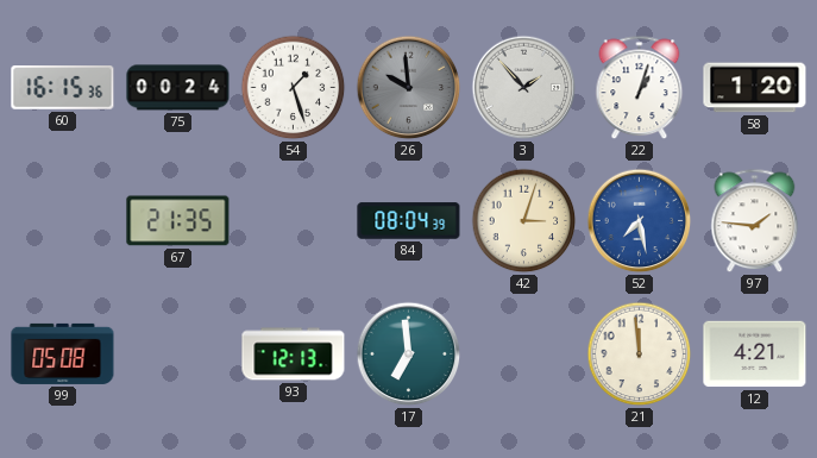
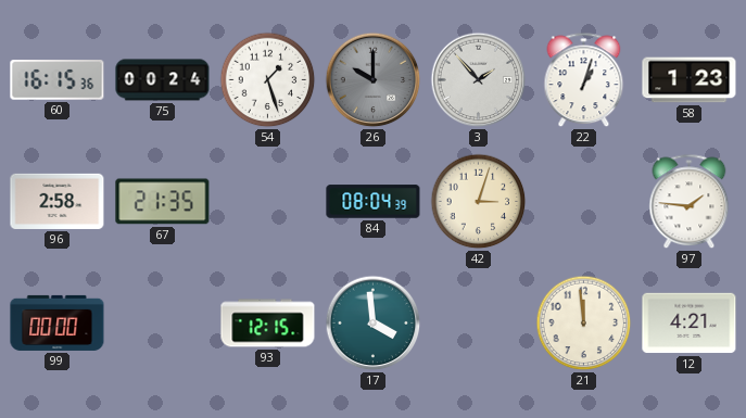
26: 9:59 -> 10:00
58: 1:20 -> 1:23
96: none -> 2:58
52: 7:28 -> none
99: 05:08 -> 00:00
93: 12:13 -> 12:15
17: 6:59 -> 3:59
